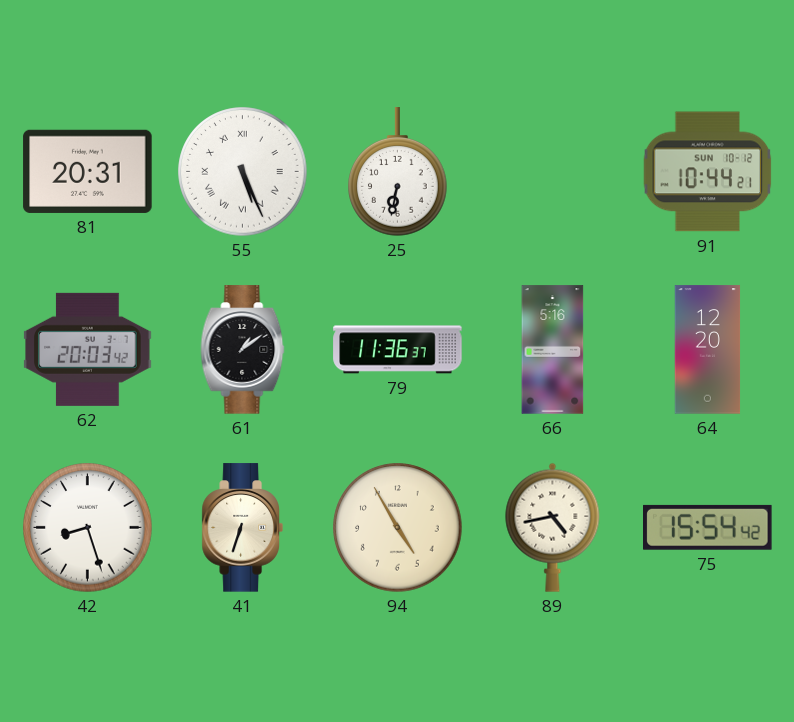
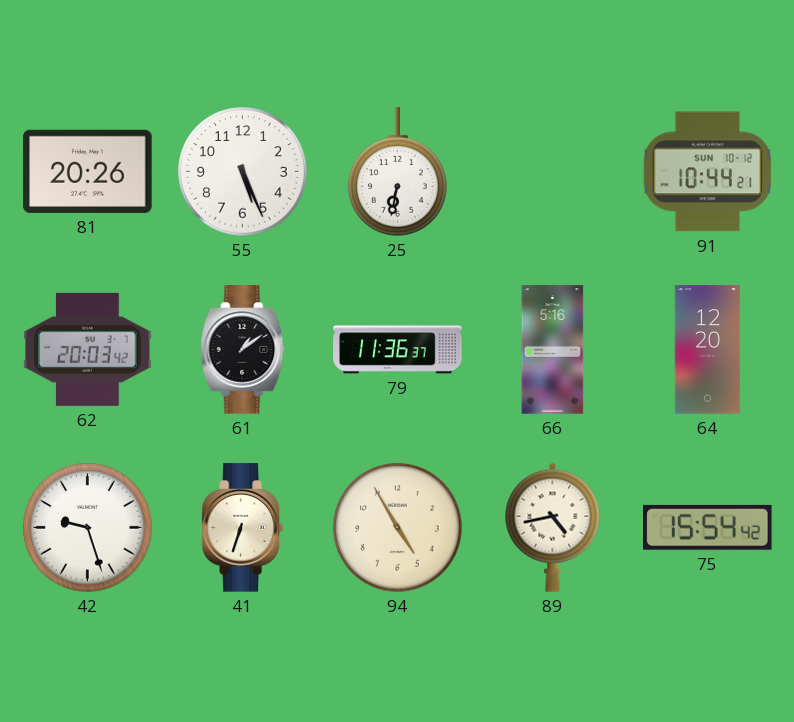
81: 20:31 -> 20:26
55 numerals: Roman -> Arabic
42: 8:27 -> 9:27
